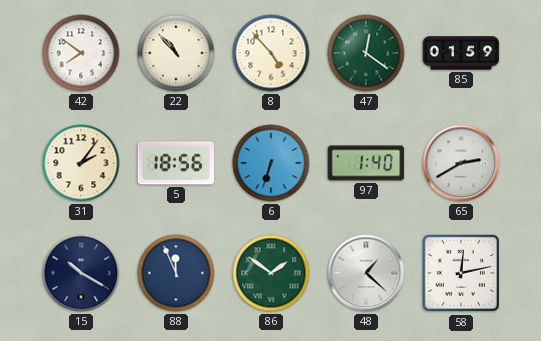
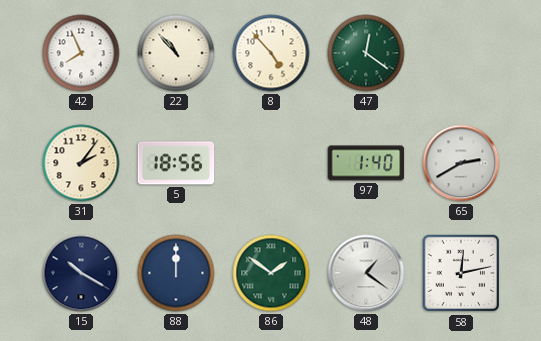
42: 7:51 -> 7:56
85: 01:59 -> none
6: 6:33 -> none
88: 11:56 -> 12:00
48: 1:22 -> 1:21
